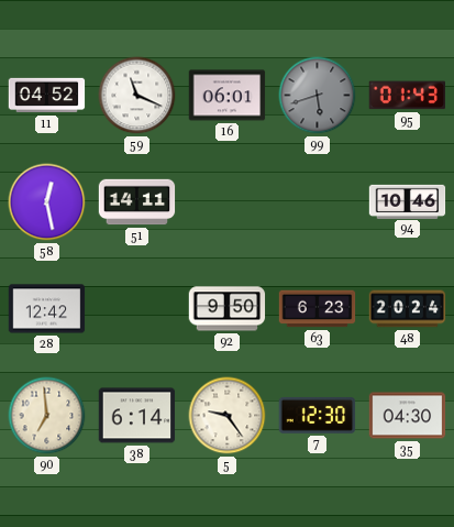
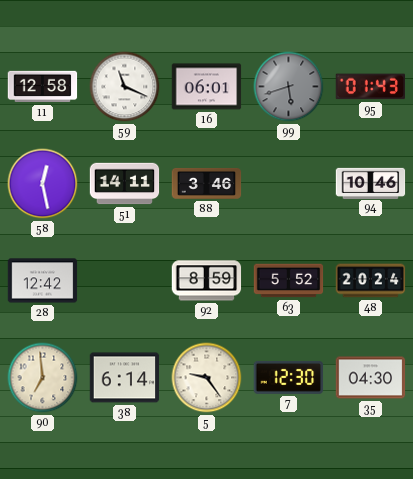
11: 04:52 -> 12:58
88: none -> 3:46
92: 9:50 -> 8:59
63: 6:23 -> 5:52
